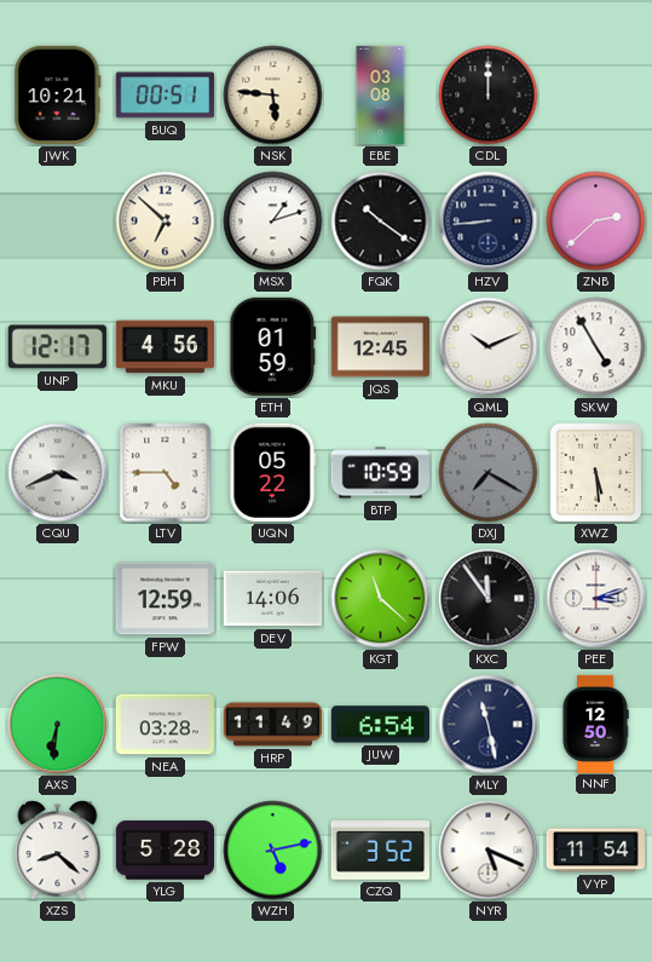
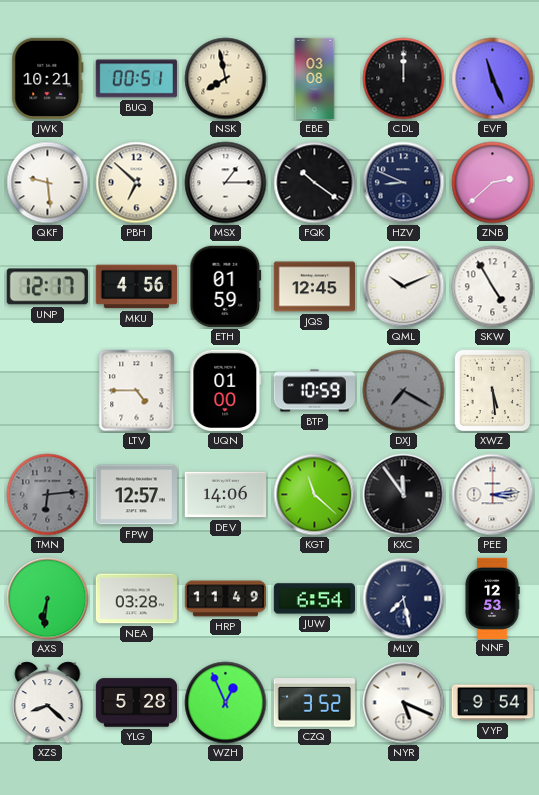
NSK: 5:46 -> 7:58
EVF: none -> 11:26
QKF: none -> 9:29
MSX: 1:12 -> 1:15
HZV: 8:44 -> 8:49
CQU: 3:41 -> none
UQN: 05:22 -> 01:00
TMN: none -> 6:14
FPW: 12:59 -> 12:57
PEE: 3:12 -> 3:14
MLY: 11:28 -> 7:28
NNF: 12:50 -> 12:53
WZH: 5:13 -> 12:56
VYP: 11:54 -> 9:54
